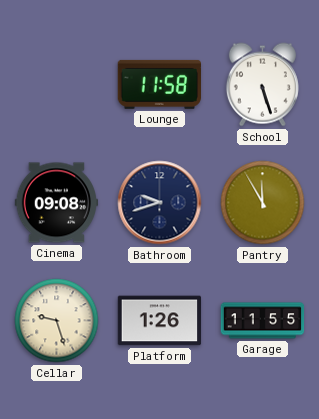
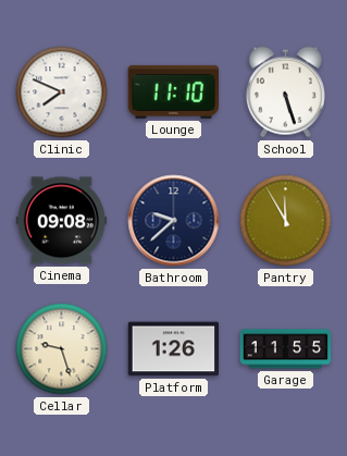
Clinic: none -> 7:49
Lounge: 11:58 -> 11:10
Bathroom: 9:42 -> 9:38
